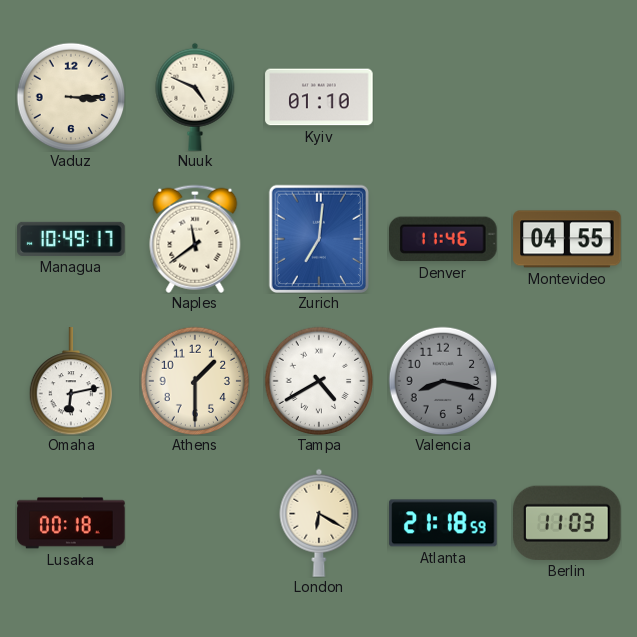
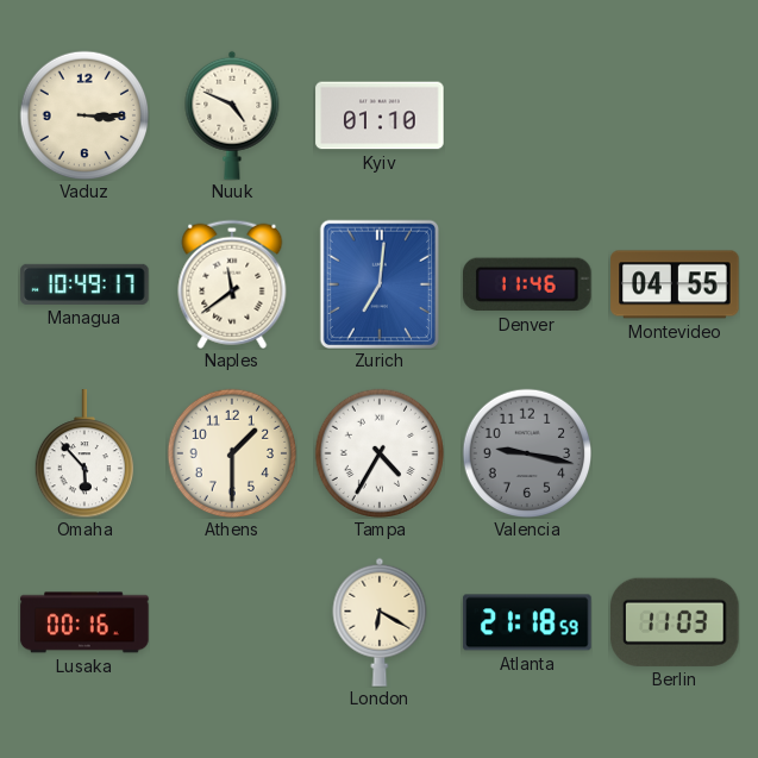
Omaha: 6:13 -> 5:53
Tampa: 4:40 -> 4:35
Valencia: 8:17 -> 9:17
Lusaka: 00:18 -> 00:16
